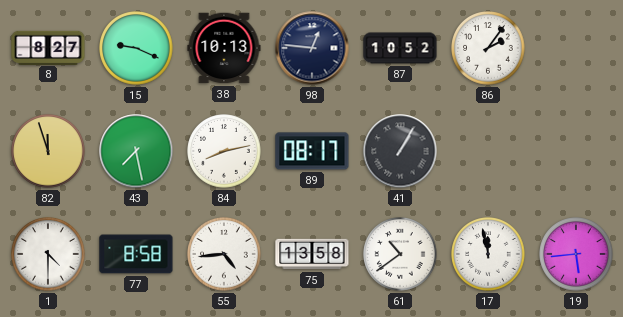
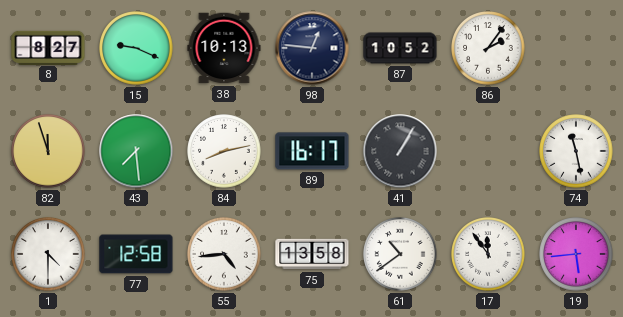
43: 7:28 -> 7:29
89: 08:17 -> 16:17
74: none -> 11:28
77: 8:58 -> 12:58
17: 11:58 -> 11:54
